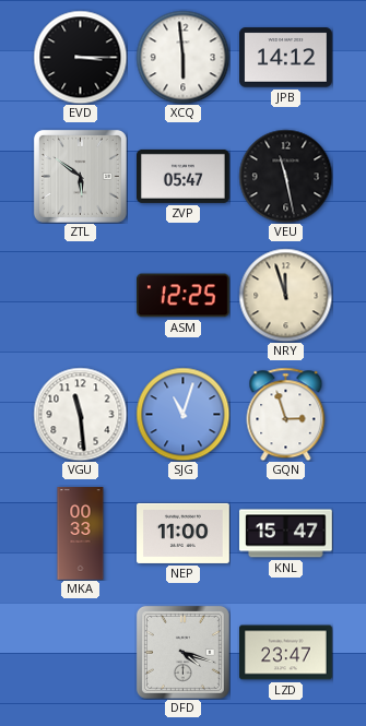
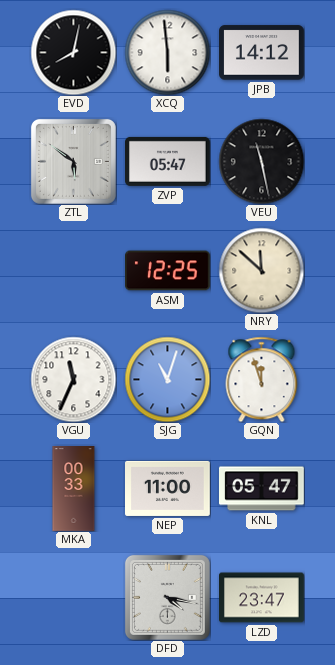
EVD: 3:15 -> 8:02
NRY: 11:57 -> 11:52
VGU: 11:29 -> 11:34
GQN: 2:57 -> 11:57
KNL: 15:47 -> 05:47
DFD: 4:18 -> 4:17
